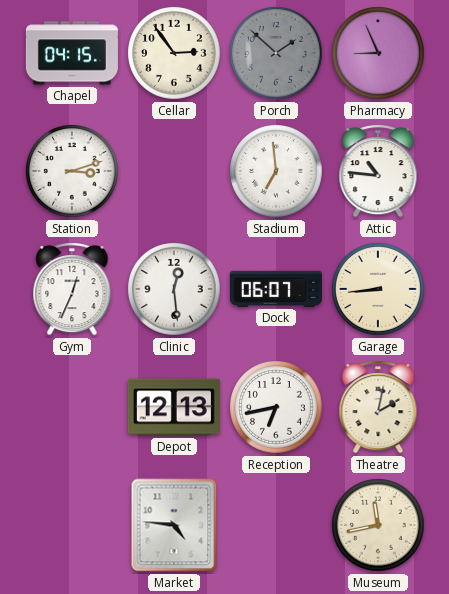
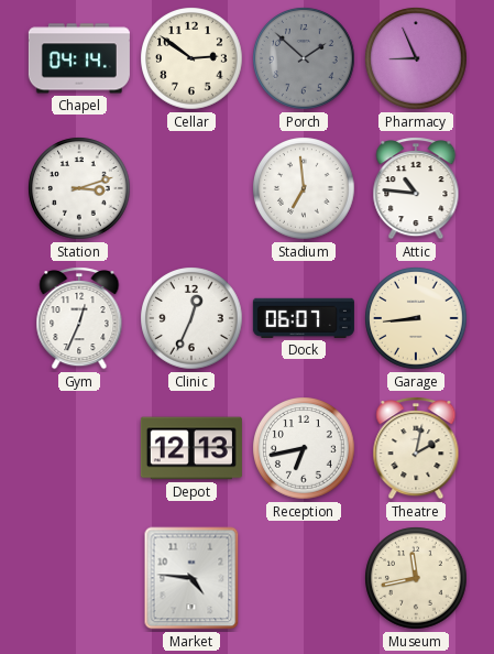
Chapel: 04:15 -> 04:14
Cellar: 2:54 -> 2:51
Clinic: 12:29 -> 12:34
